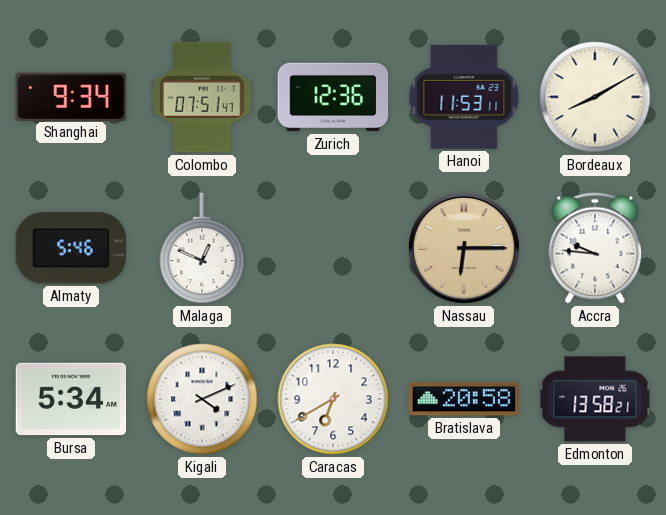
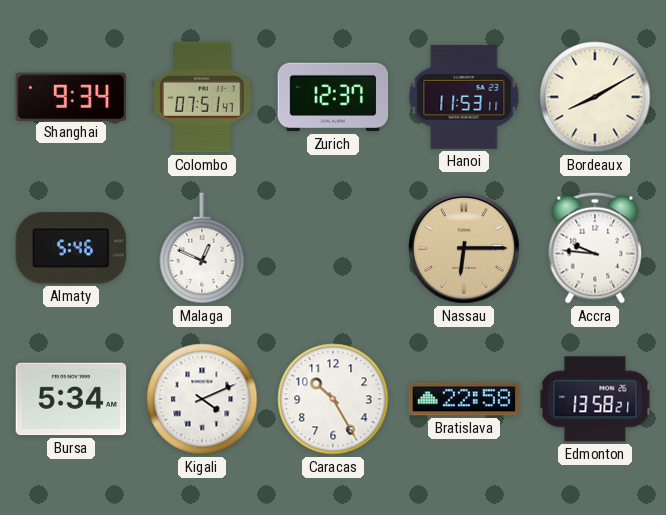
Zurich: 12:36 -> 12:37
Caracas: 6:40 -> 10:25
Bratislava: 20:58 -> 22:58
